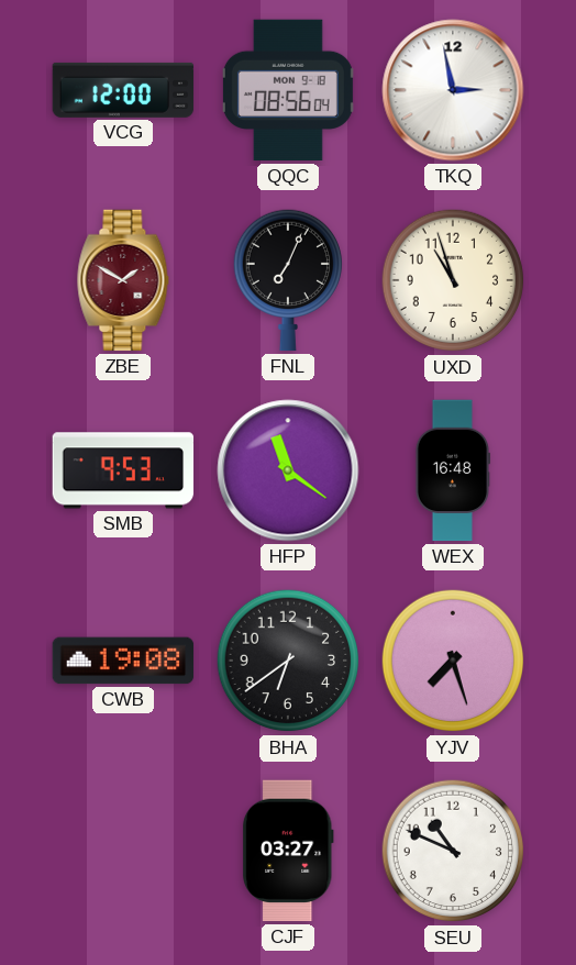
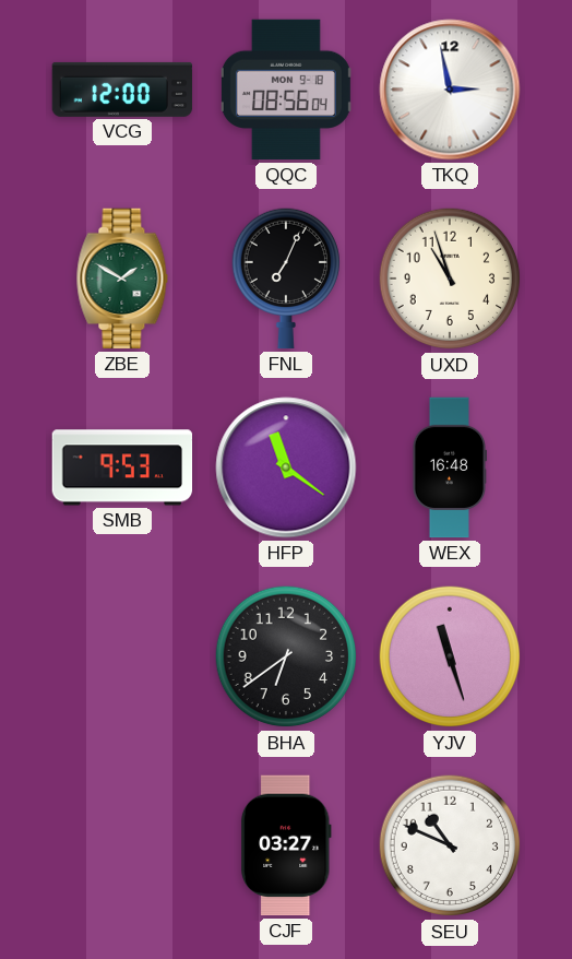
ZBE dial: burgundy -> green
CWB: 19:08 -> none
YJV: 7:27 -> 11:27
